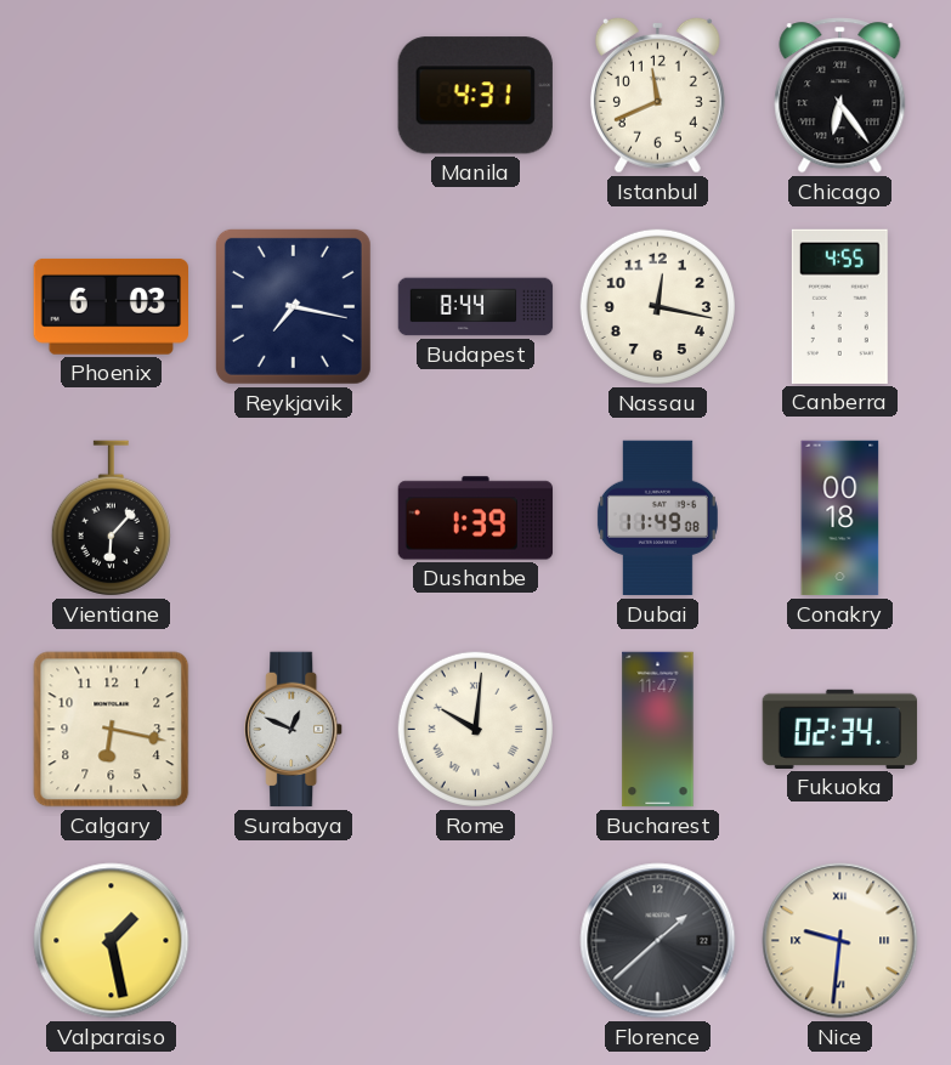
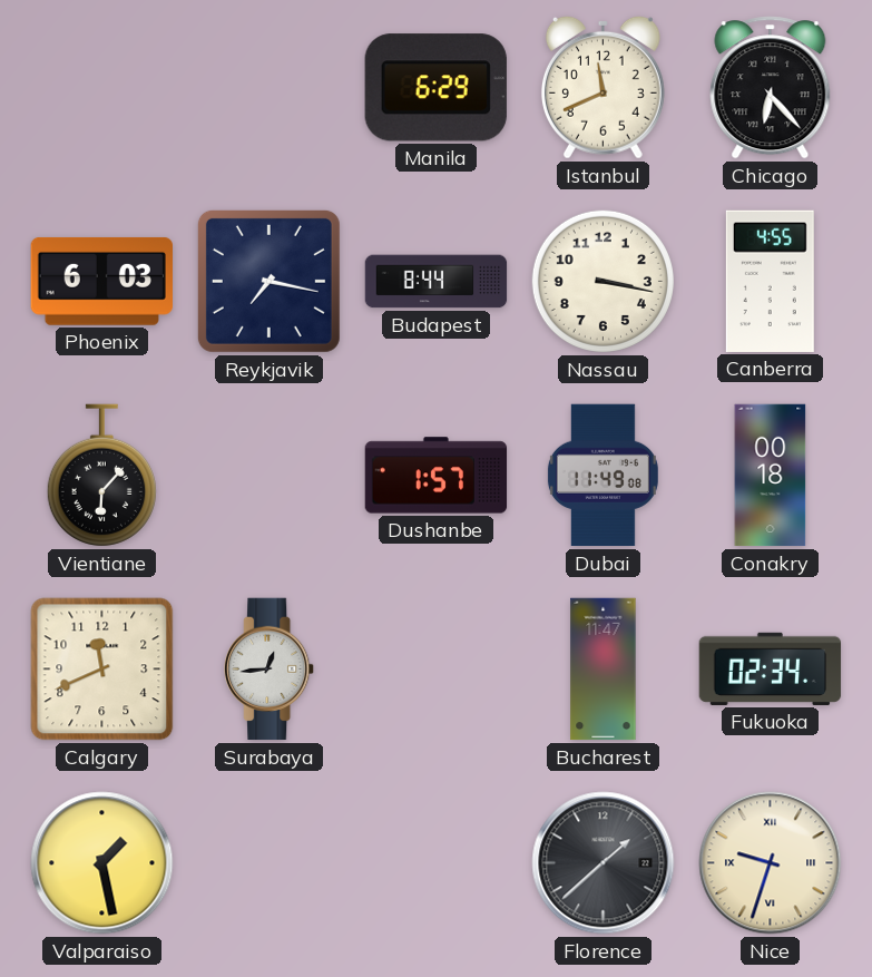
Manila: 4:31 -> 6:29
Chicago: 6:24 -> 6:23
Nassau: 12:17 -> 3:17
Dushanbe: 1:39 -> 1:57
Calgary: 6:17 -> 11:41
Surabaya: 12:49 -> 12:44
Rome: 10:01 -> none
Nice: 9:31 -> 9:33
